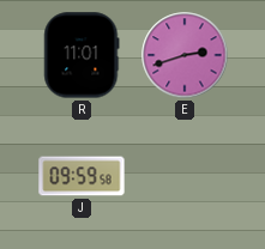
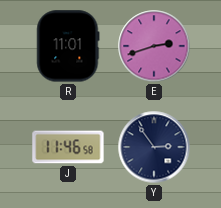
J: 09:59 -> 11:46
Y: none -> 2:54
